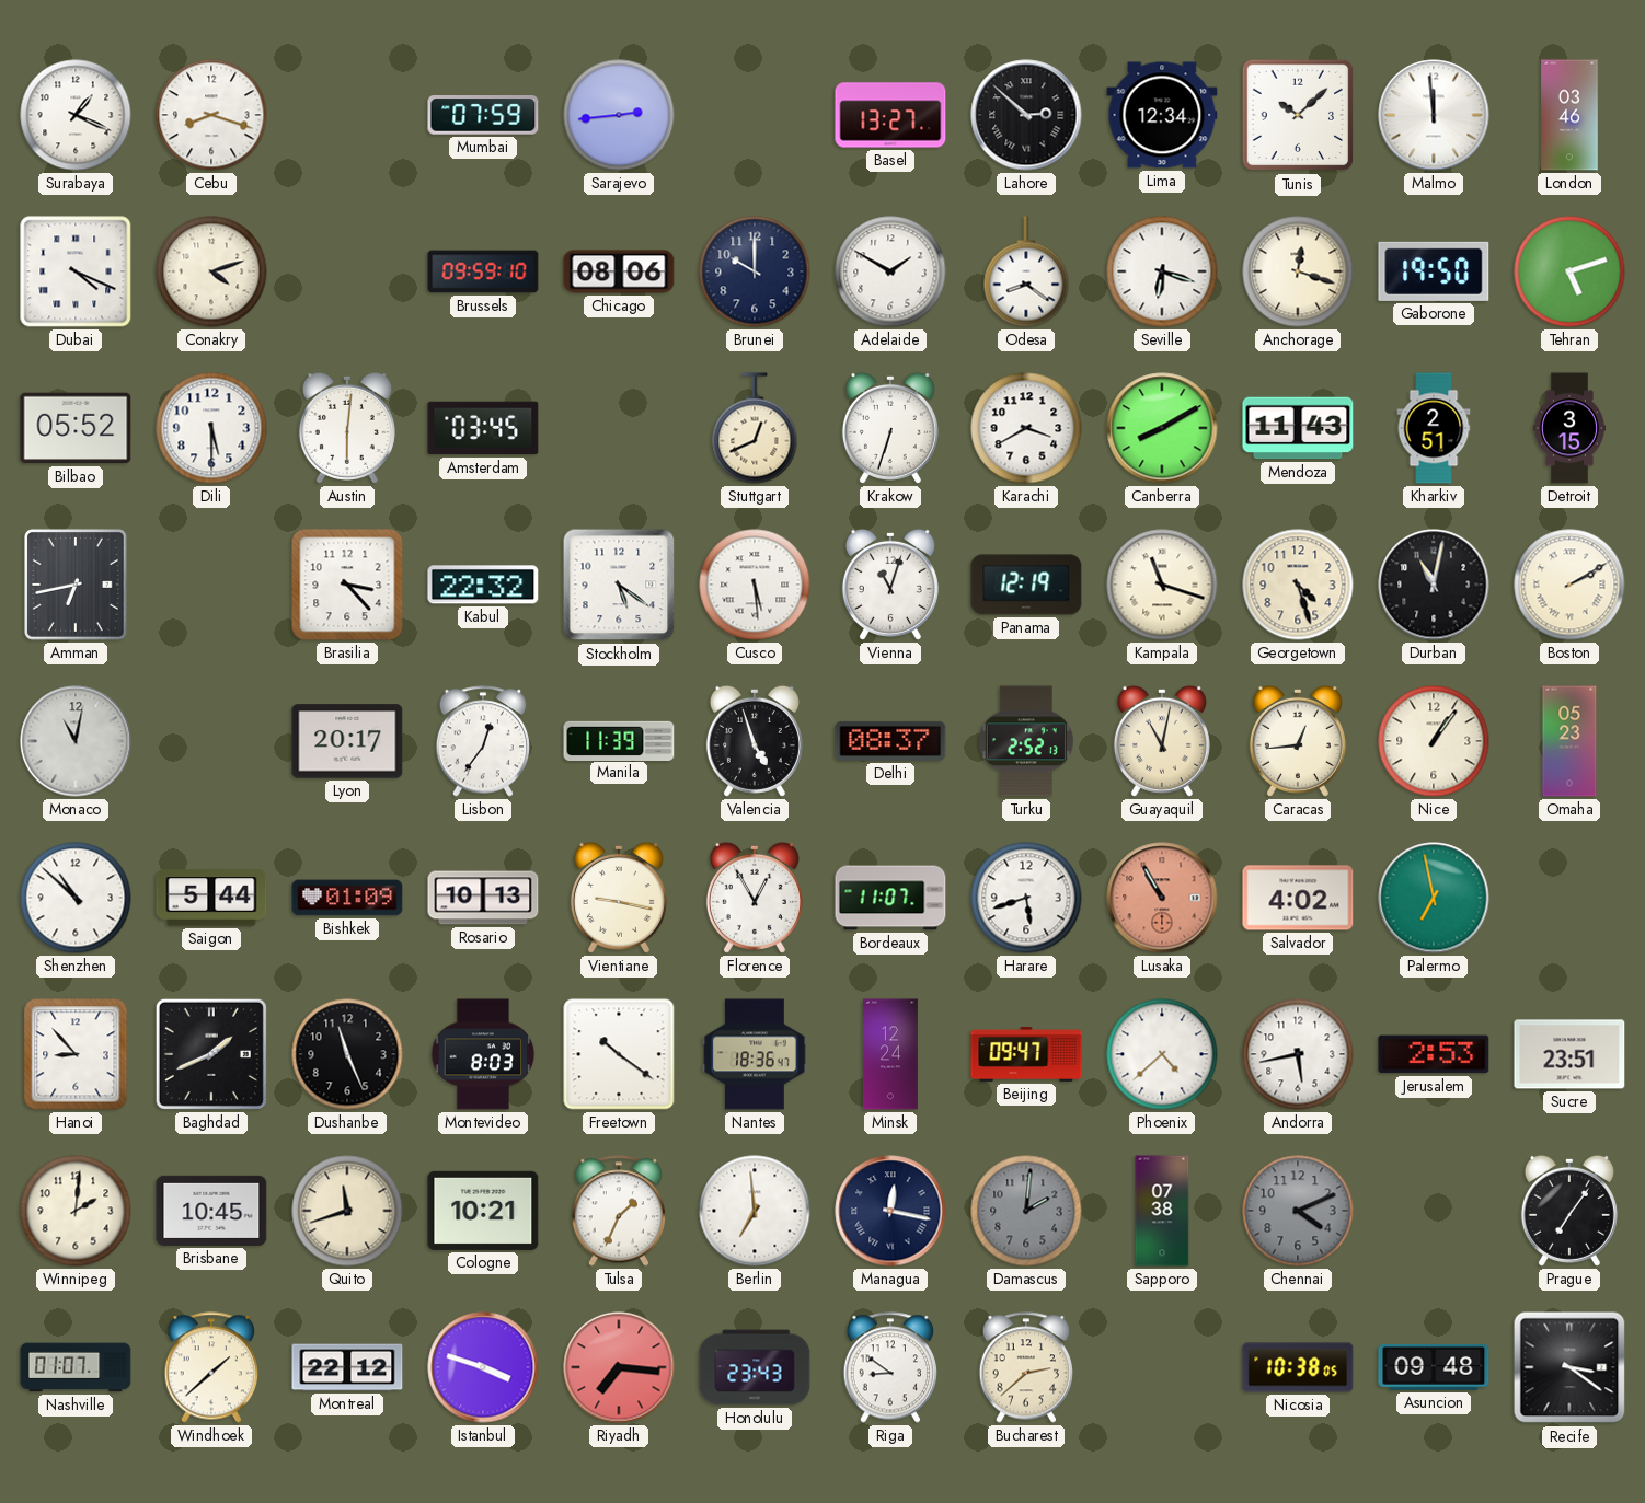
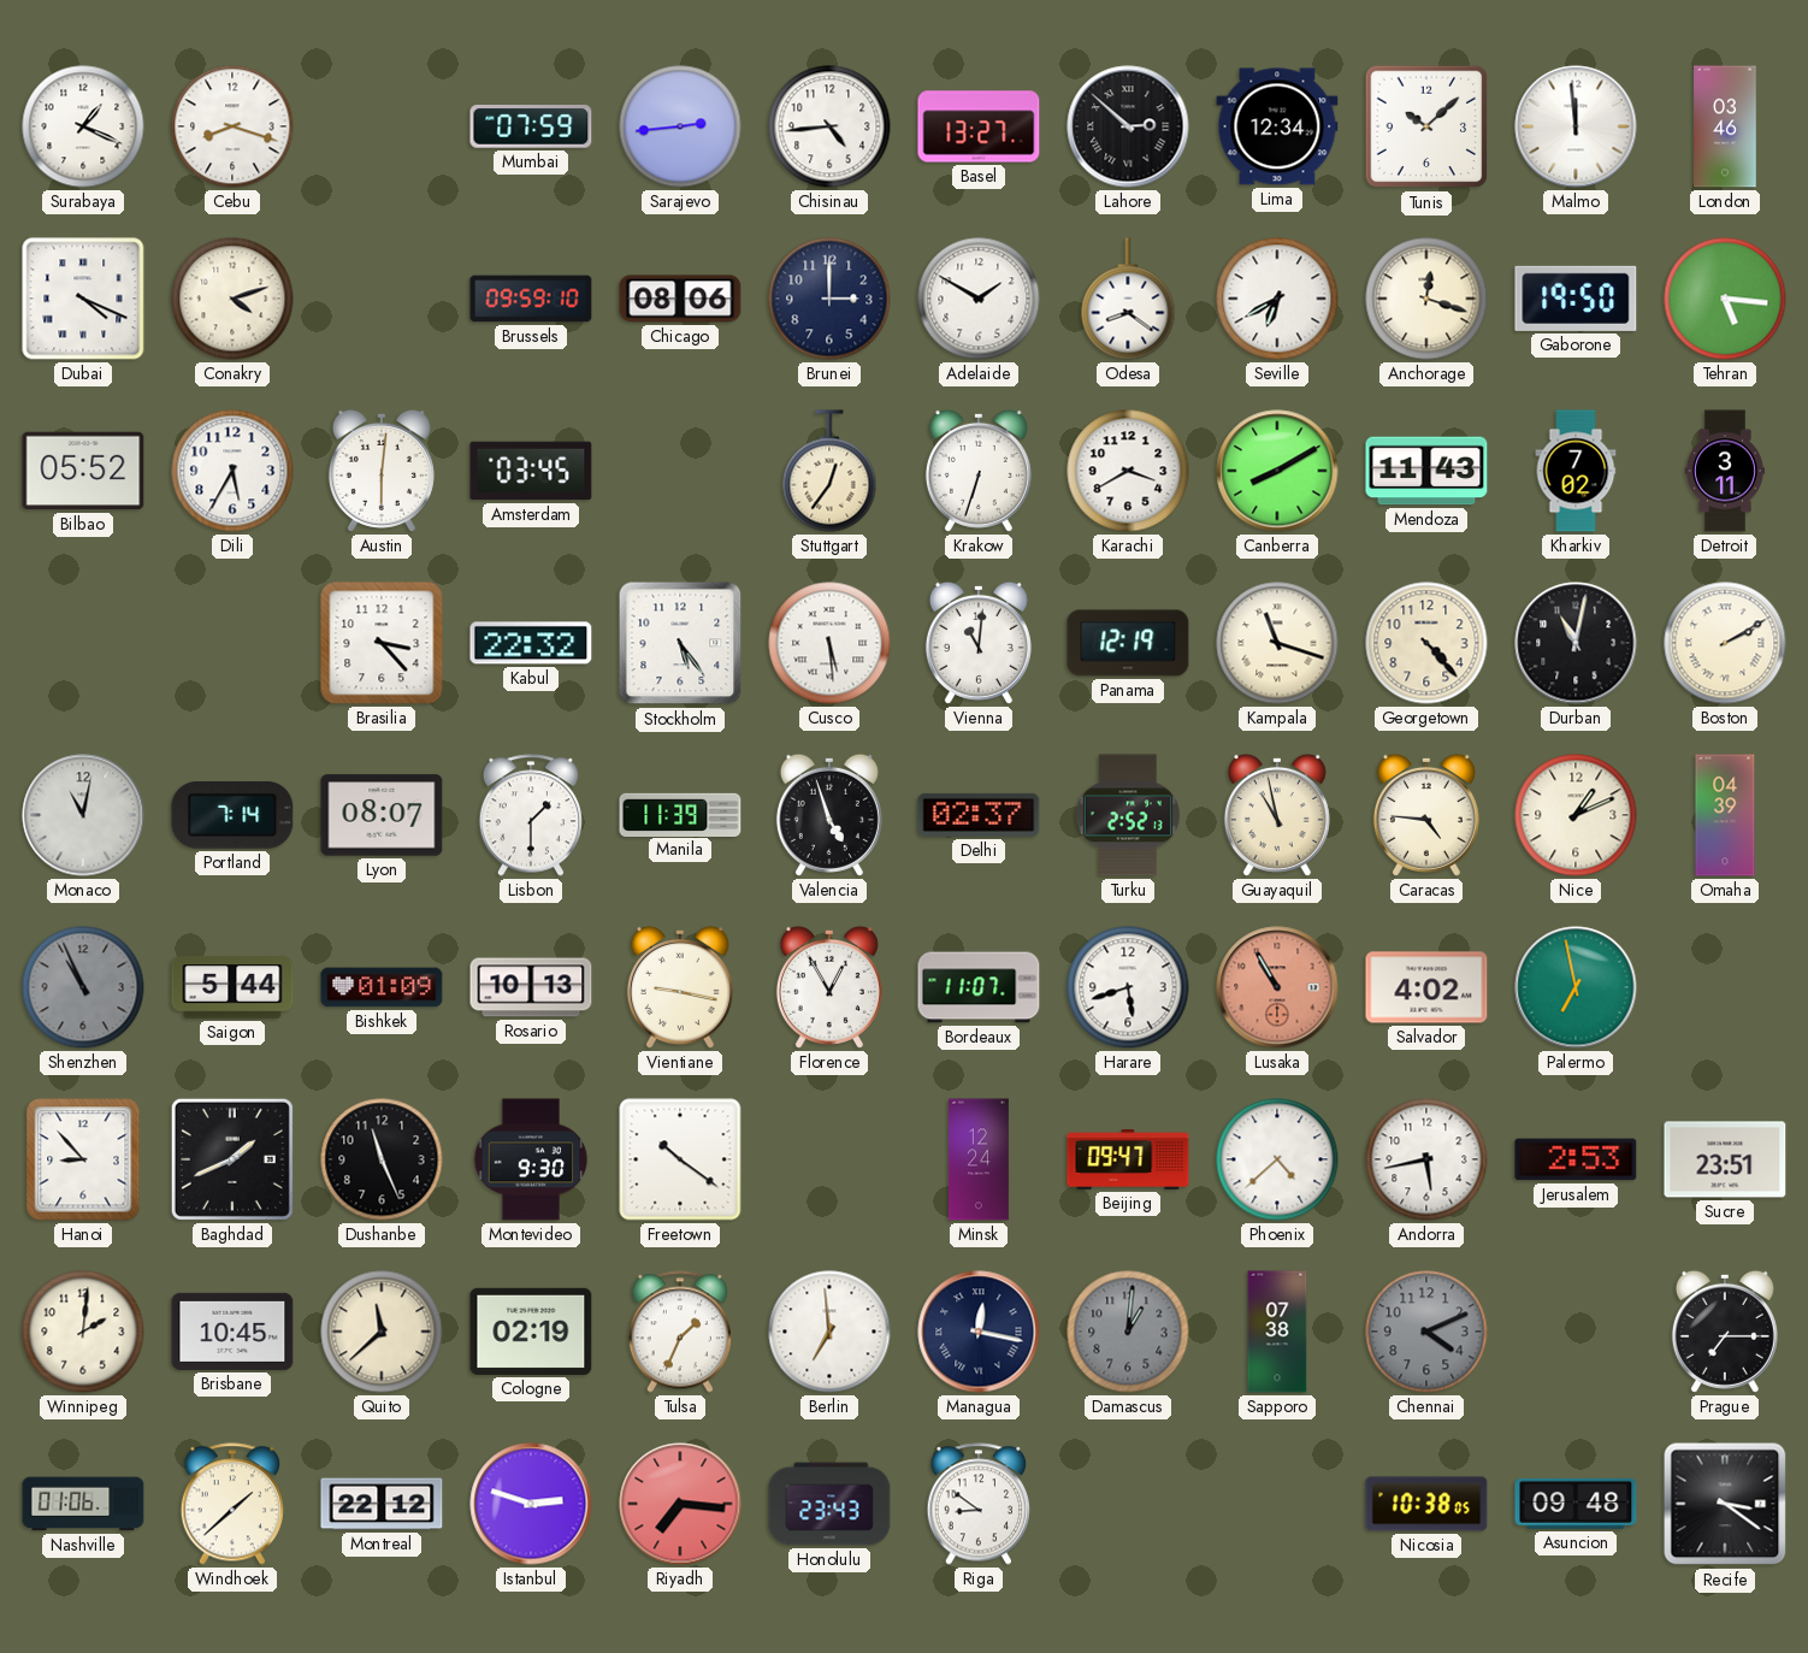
Chisinau: none -> 4:44
Brunei: 10:00 -> 3:00
Seville: 6:18 -> 6:40
Tehran: 5:12 -> 5:16
Dili: 5:30 -> 5:35
Stuttgart: 12:41 -> 12:36
Kharkiv: 2:51 -> 7:02
Detroit: 3:15 -> 3:11
Amman: 6:43 -> none
Stockholm: 5:21 -> 5:24
Vienna: 11:03 -> 11:01
Georgetown: 4:27 -> 4:23
Portland: none -> 7:14
Lyon: 20:17 -> 08:07
Lisbon: 12:36 -> 1:30
Delhi: 08:37 -> 02:37
Guayaquil: 11:02 -> 10:58
Caracas: 12:44 -> 4:46
Nice: 1:06 -> 1:11
Omaha: 05:23 -> 04:39
Shenzhen: 10:52 -> 10:56
Shenzhen dial: white -> grey
Montevideo: 8:03 -> 9:30
Nantes: 18:36 -> none
Quito: 11:42 -> 11:38
Cologne: 10:21 -> 02:19
Damascus: 2:01 -> 1:01
Prague: 7:06 -> 7:15
Nashville: 01:07 -> 01:06
Istanbul: 3:48 -> 2:48
Bucharest: 2:38 -> none
